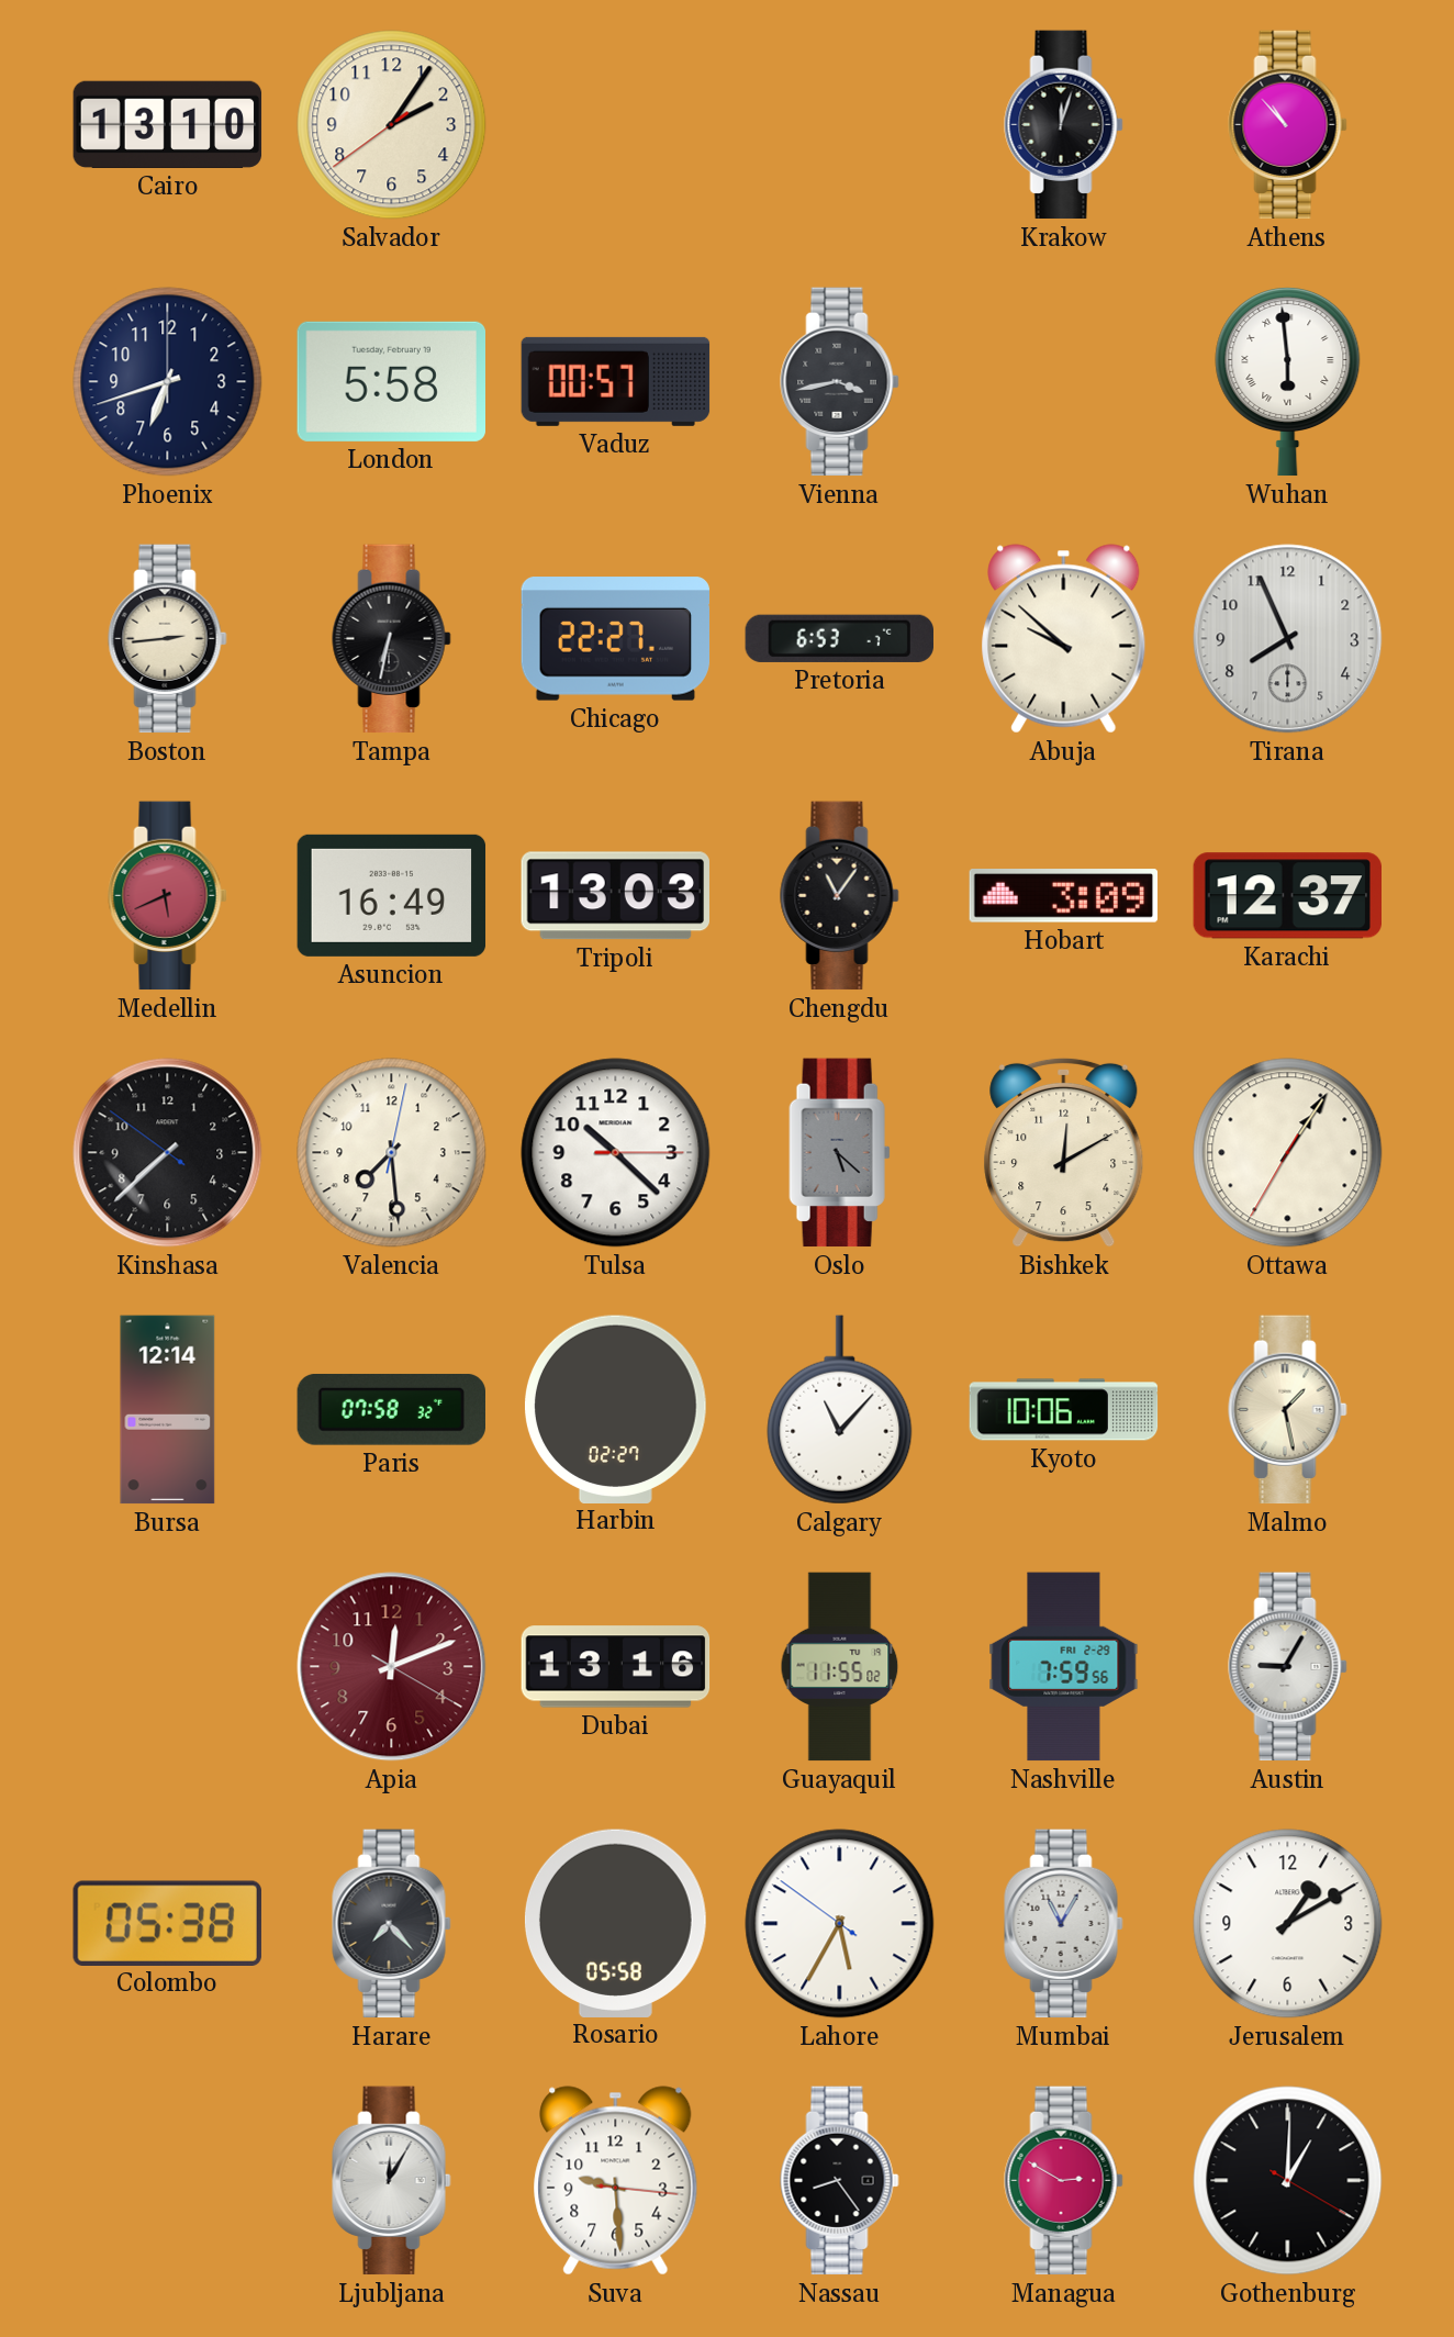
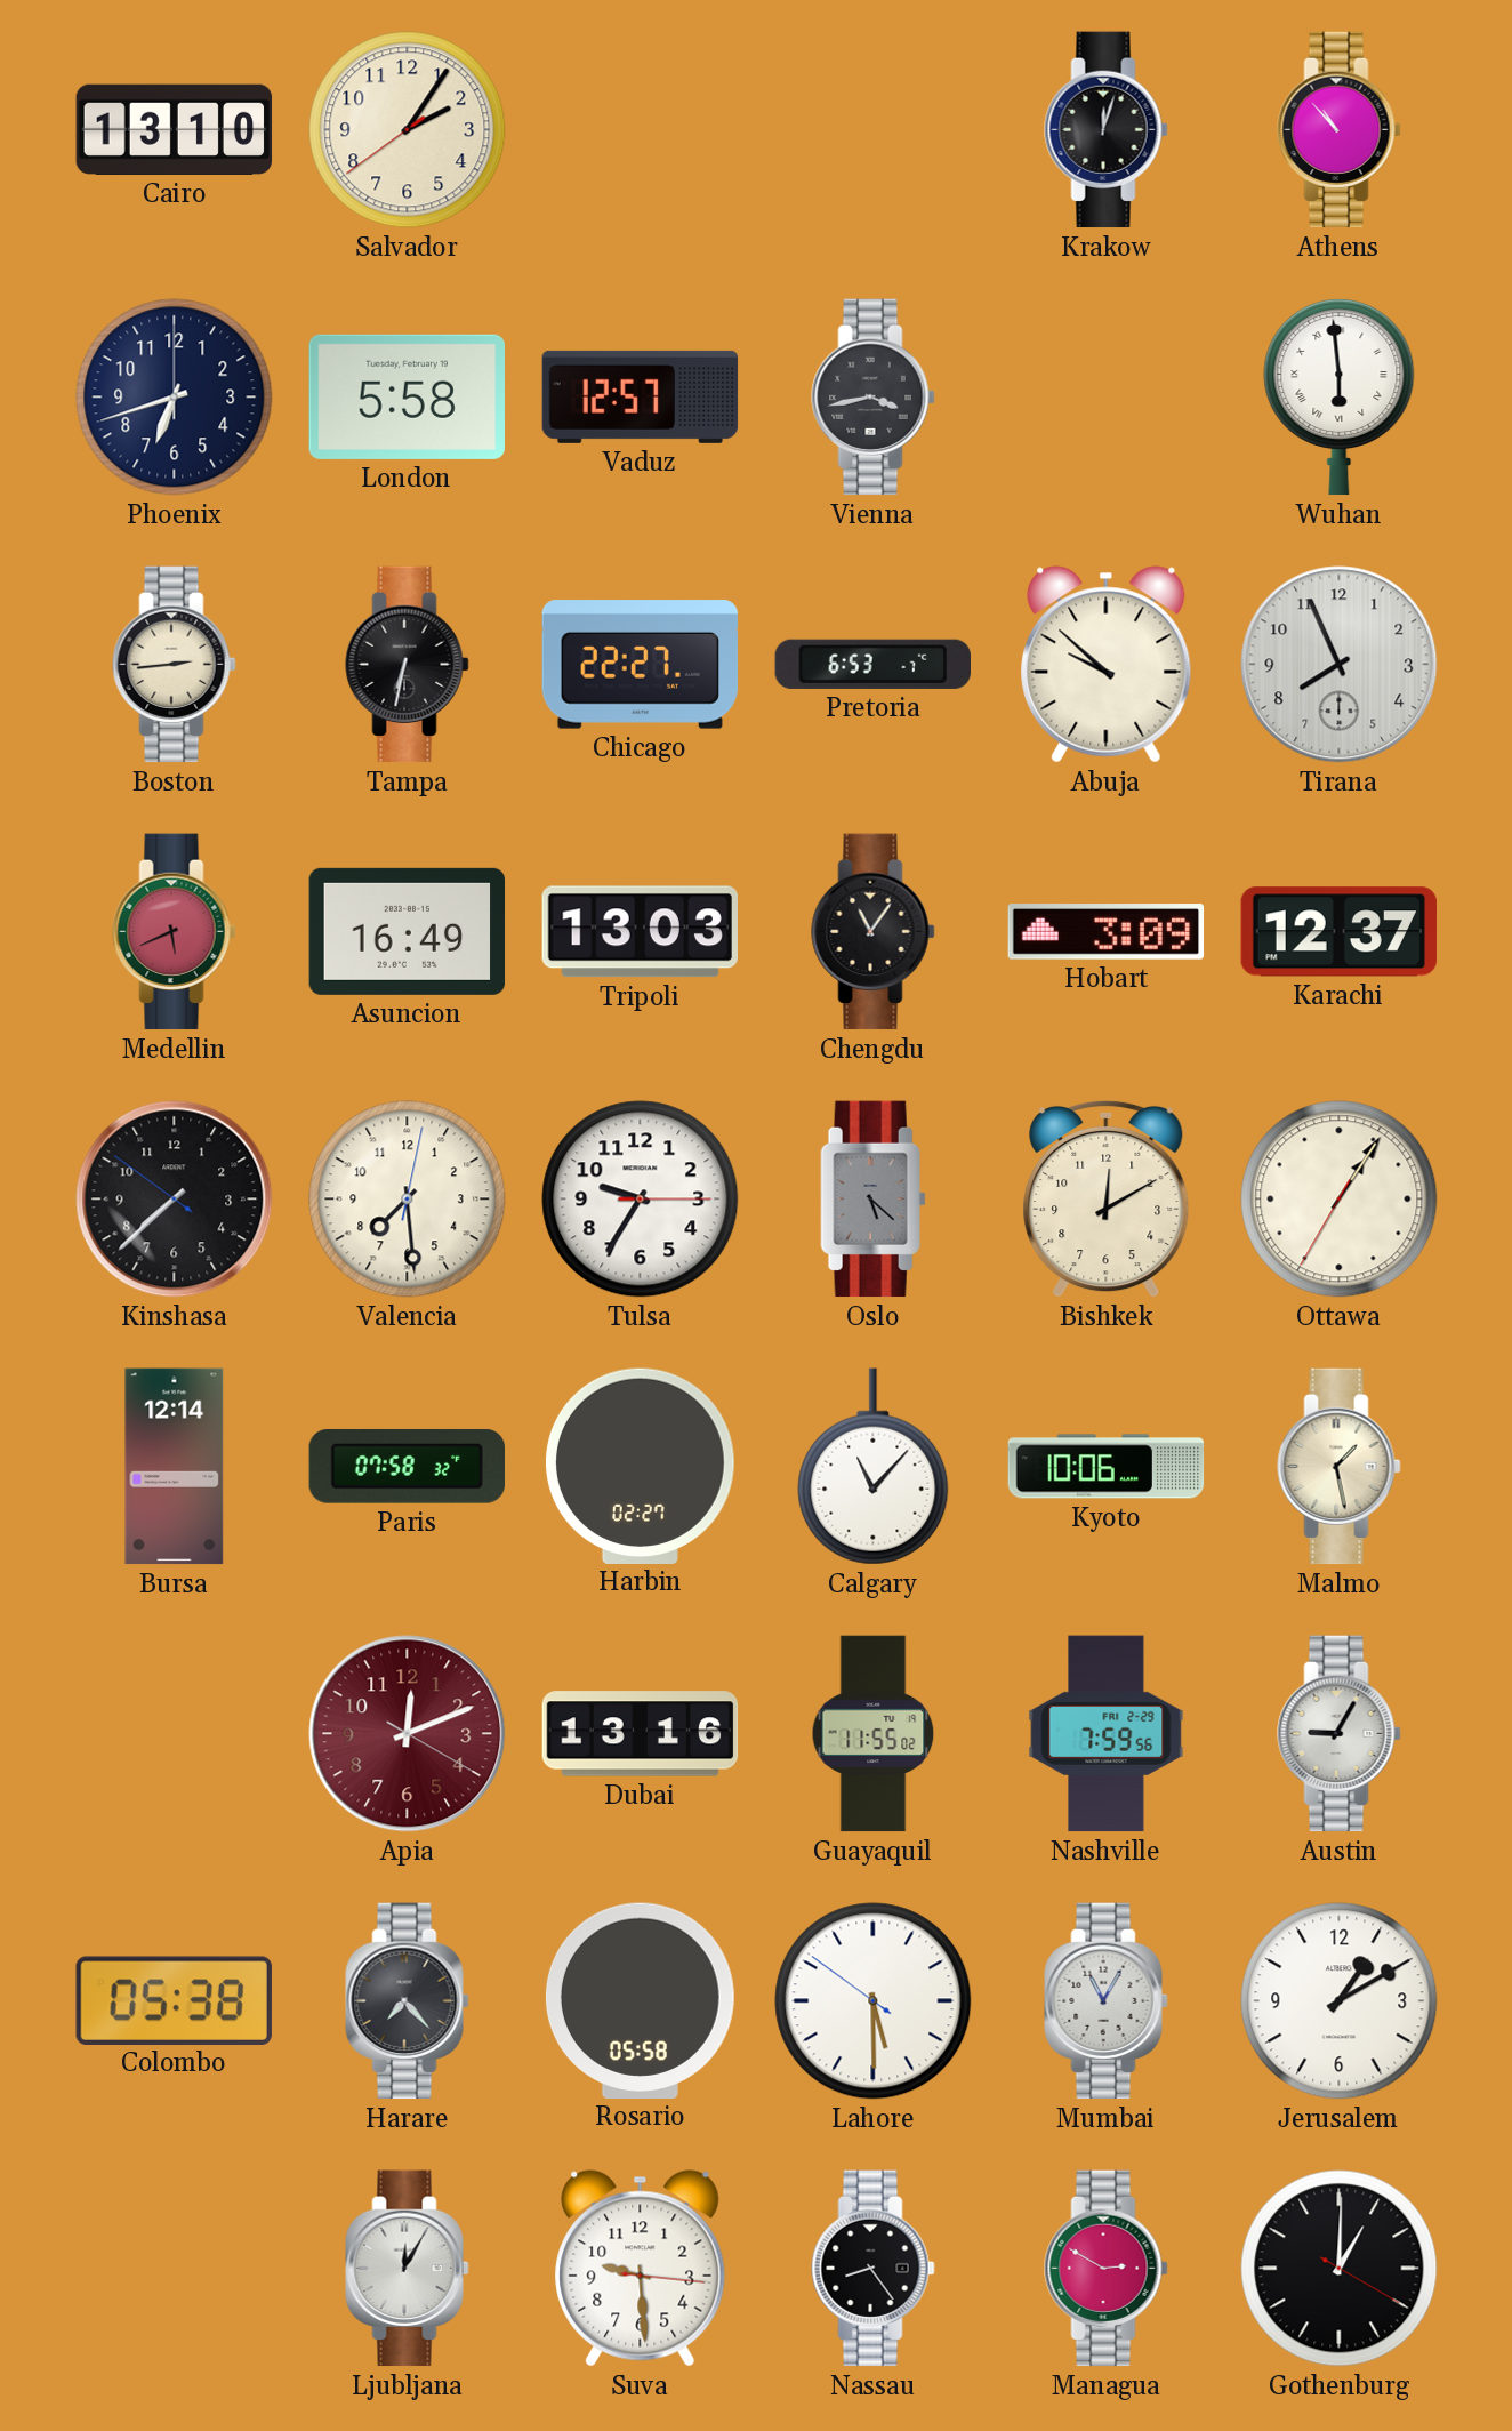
Vaduz: 00:57 -> 12:57
Tulsa: 10:22 -> 9:35
Lahore: 5:34 -> 5:29
